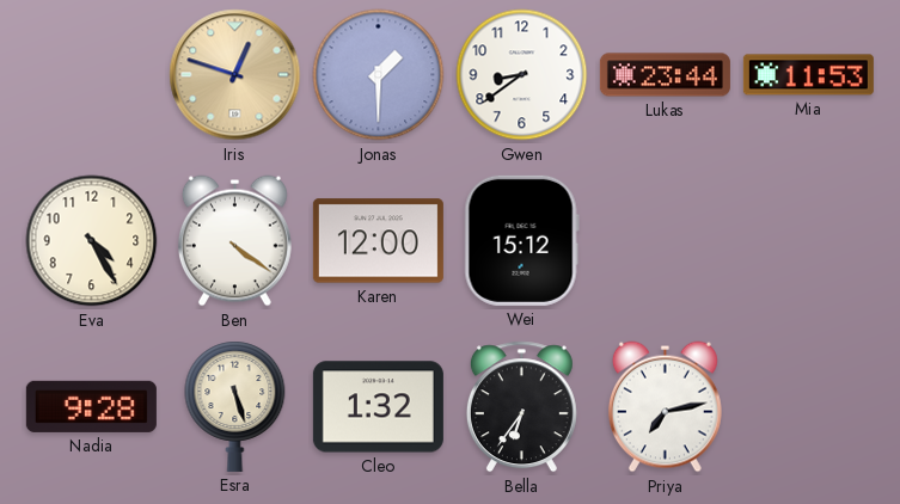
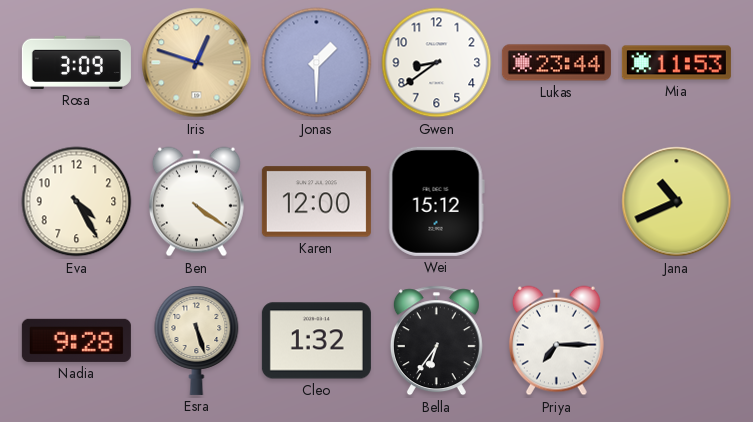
Rosa: none -> 3:09
Jana: none -> 10:41
Priya: 7:13 -> 7:15
